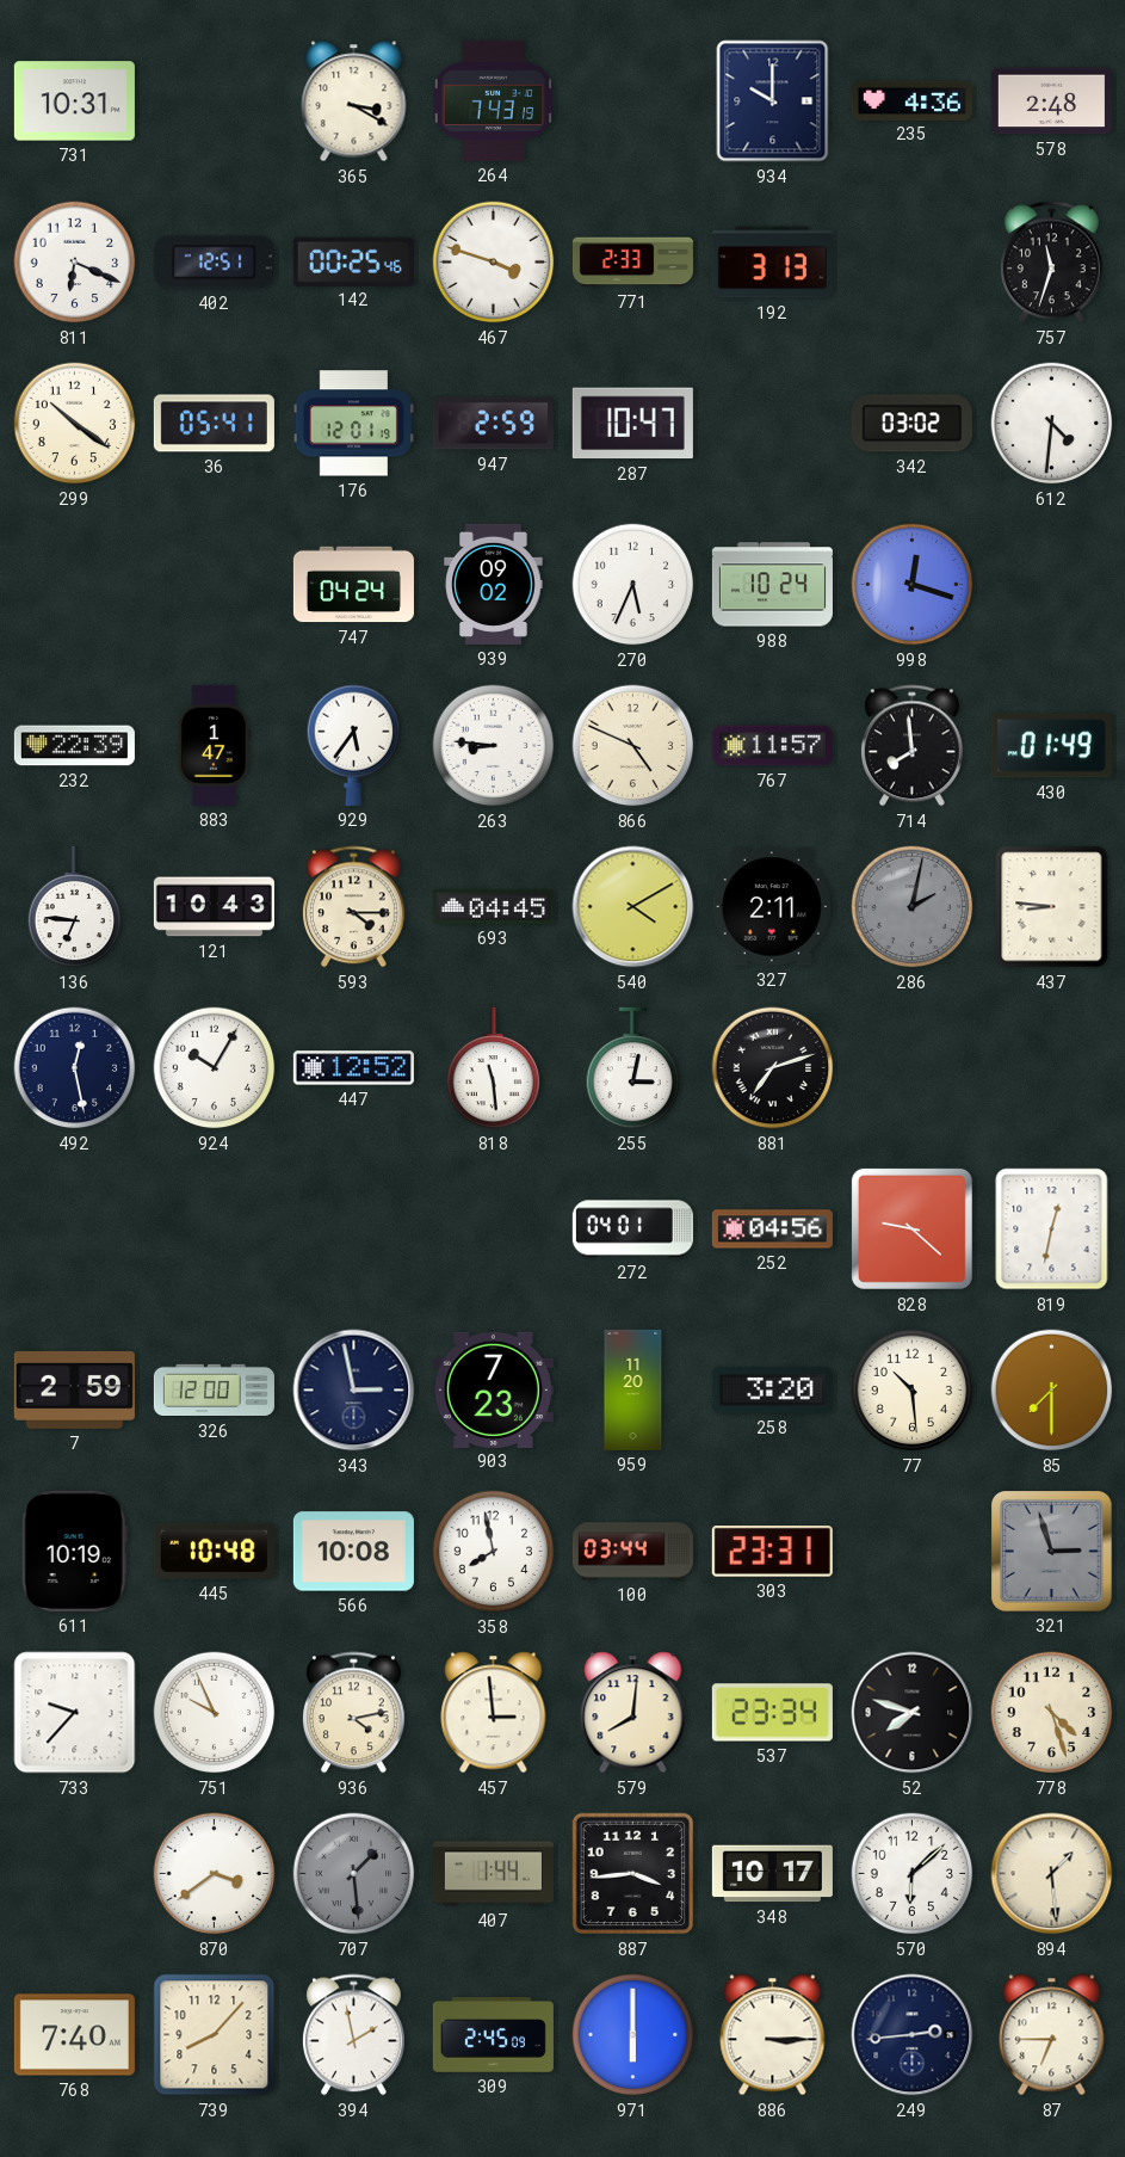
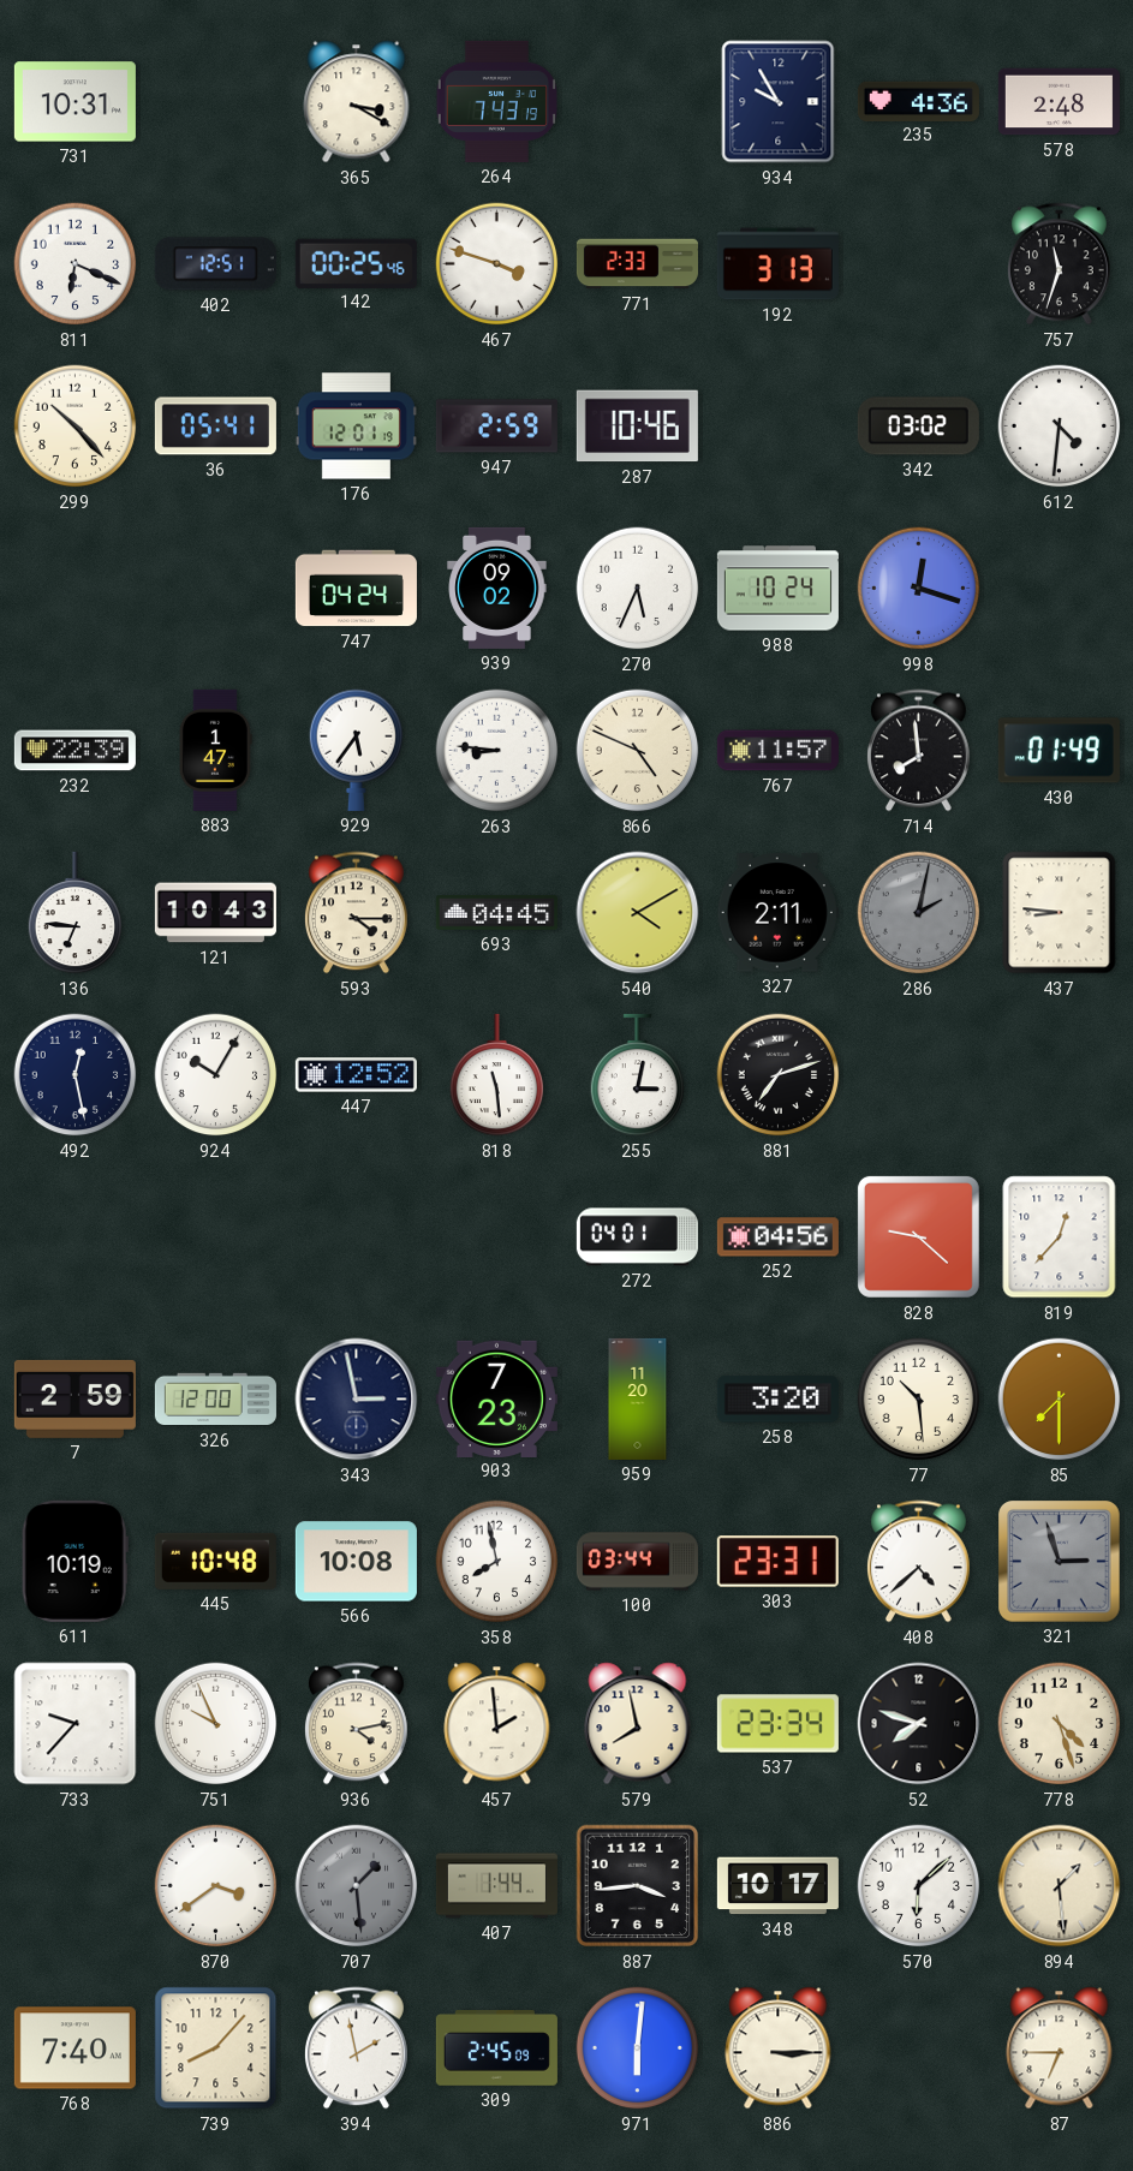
934: 10:00 -> 9:55
299: 10:21 -> 10:23
287: 10:47 -> 10:46
819: 12:32 -> 12:37
408: none -> 4:38
457: 2:59 -> 1:59
579: 8:01 -> 7:58
971: 6:00 -> 6:01
249: 2:44 -> none
